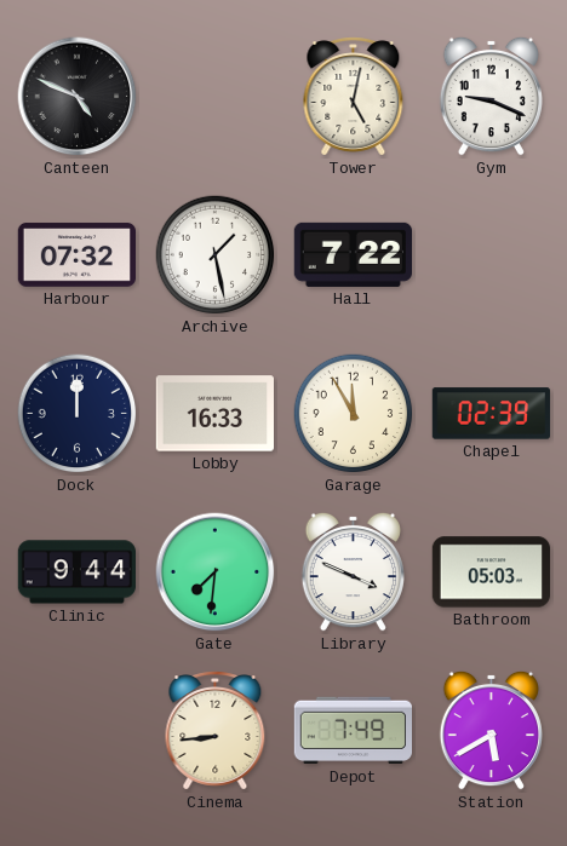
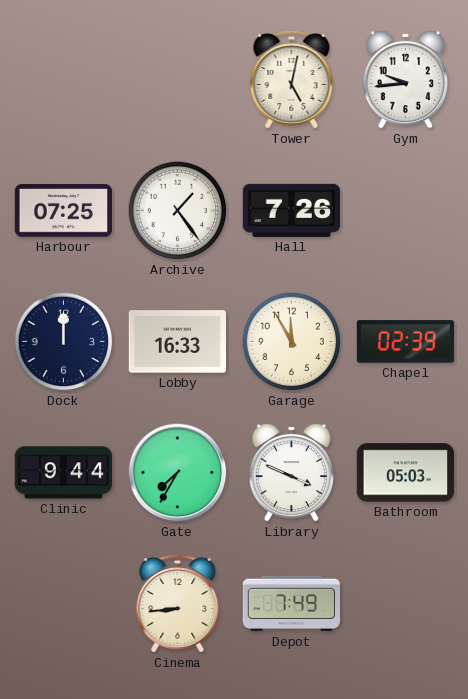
Canteen: 4:49 -> none
Gym: 9:19 -> 9:44
Harbour: 07:32 -> 07:25
Archive: 1:28 -> 1:24
Hall: 7:22 -> 7:26
Gate: 7:31 -> 7:35
Station: 5:40 -> none
